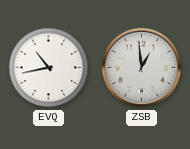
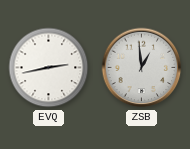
EVQ: 10:43 -> 2:43
